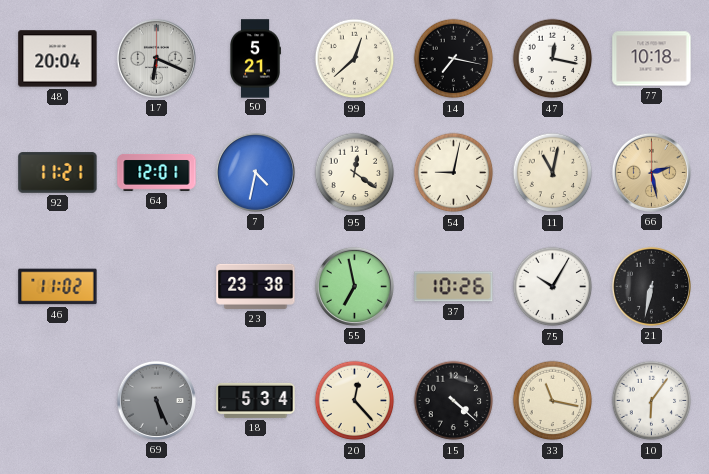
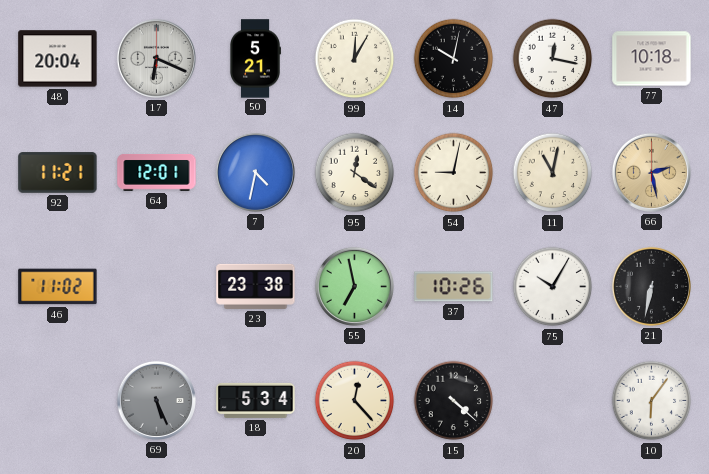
99: 12:38 -> 12:05
14: 7:17 -> 10:02
33: 11:17 -> none
